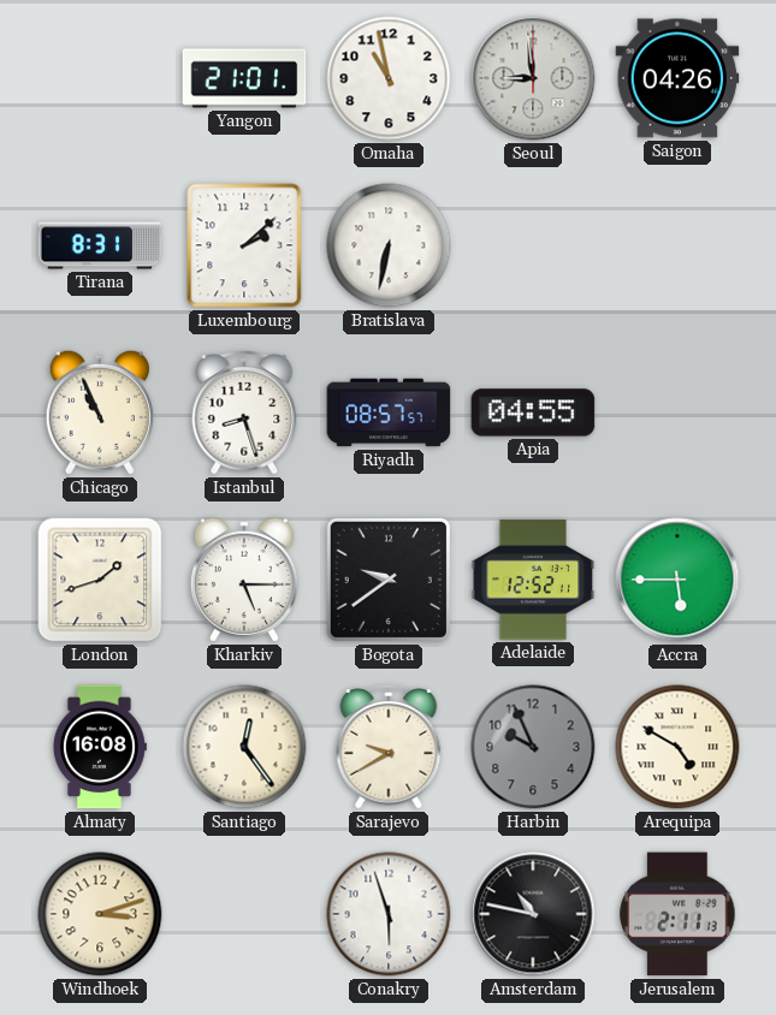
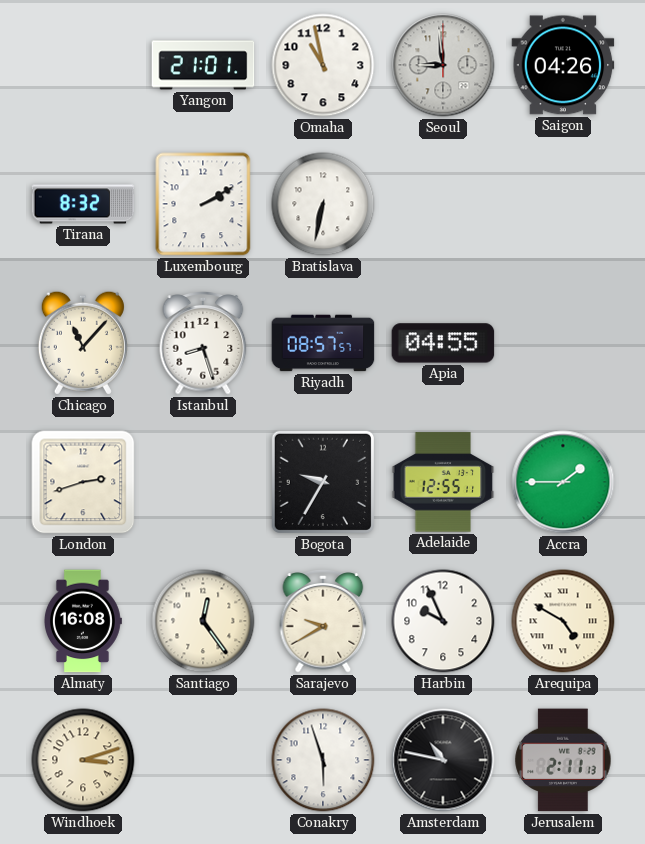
Tirana: 8:31 -> 8:32
Luxembourg: 2:08 -> 2:10
Chicago: 10:56 -> 11:07
London: 1:42 -> 2:42
Kharkiv: 5:15 -> none
Bogota: 9:39 -> 9:35
Adelaide: 12:52 -> 12:55
Accra: 5:45 -> 1:45
Harbin dial: grey -> white
